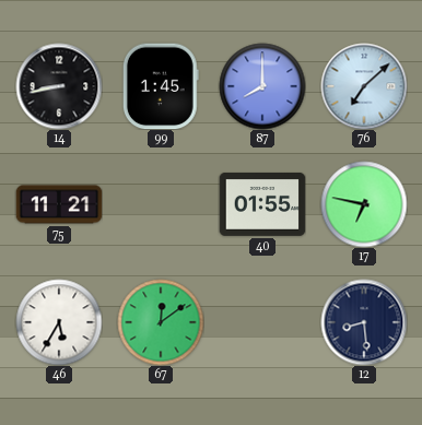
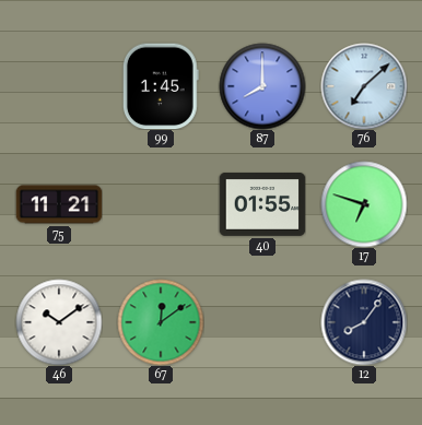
14: 8:43 -> none
17: 6:47 -> 6:48
46: 5:35 -> 10:09
12: 8:29 -> 8:06
